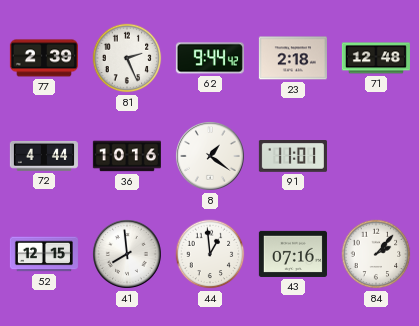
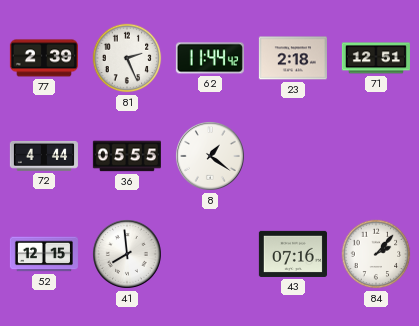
62: 9:44 -> 11:44
71: 12:48 -> 12:51
36: 10:16 -> 05:55
91: 11:01 -> none
44: 12:59 -> none
